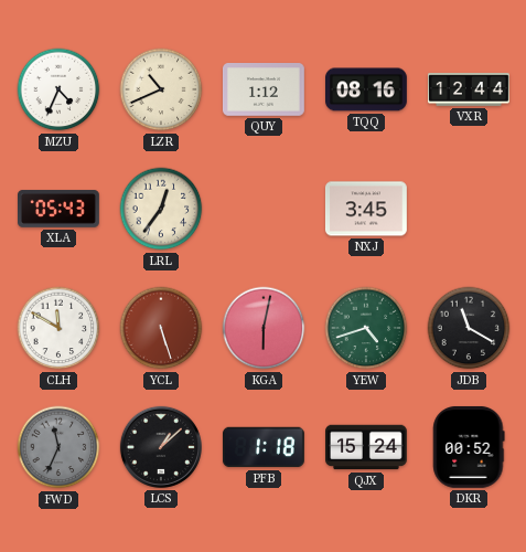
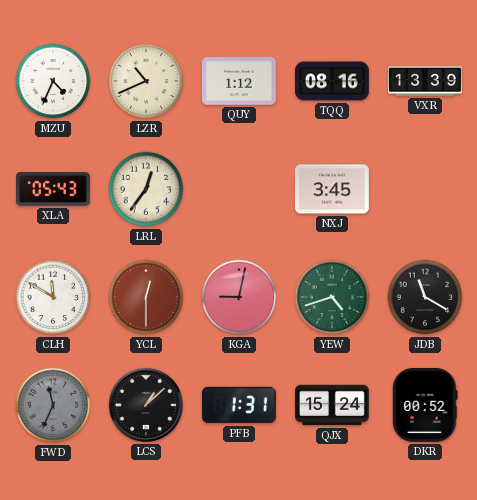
VXR: 12:44 -> 13:39
YCL: 5:27 -> 12:30
KGA: 6:02 -> 9:02
PFB: 1:18 -> 1:31
